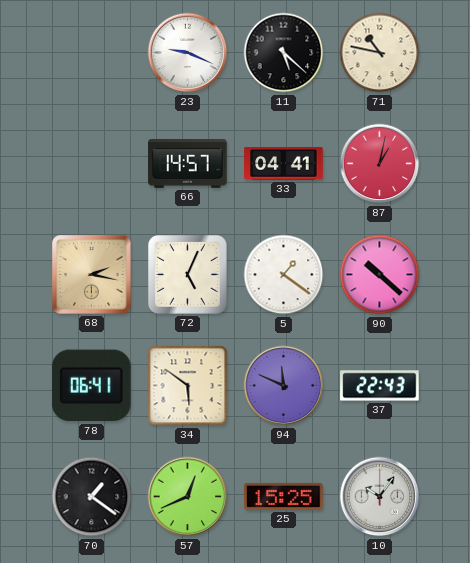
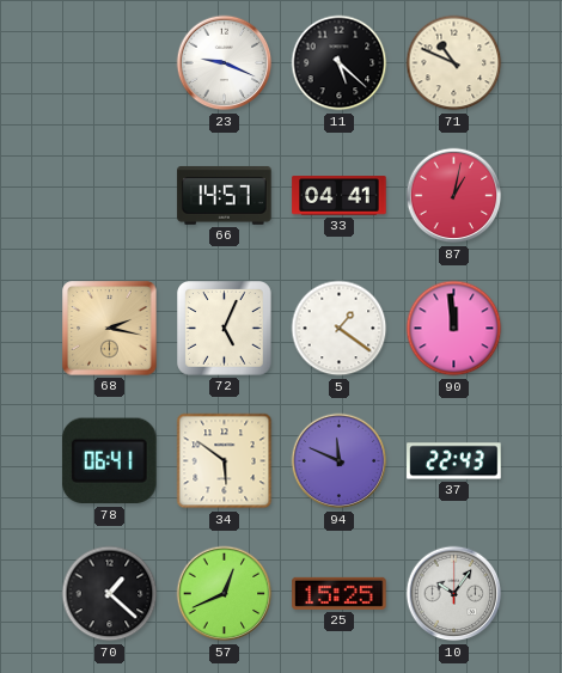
71: 10:47 -> 10:49
90: 10:22 -> 11:59
70: 1:21 -> 1:22
